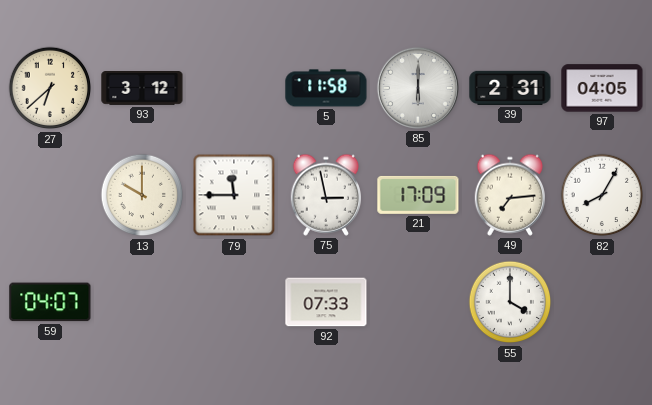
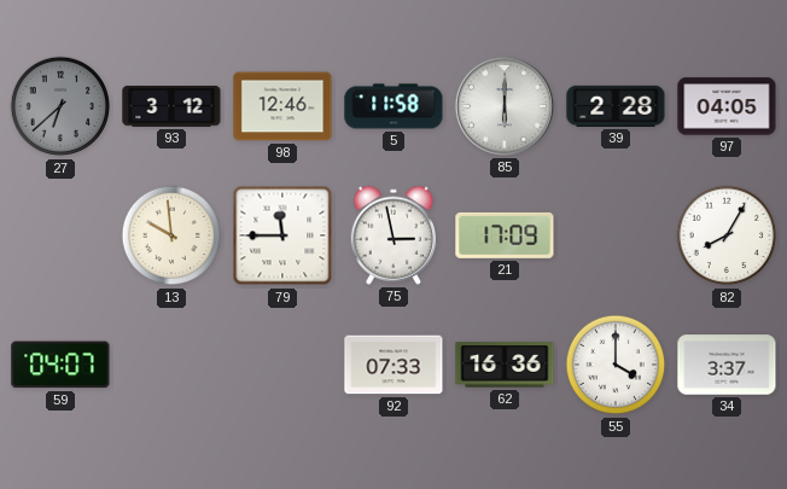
27 dial: cream -> grey
98: none -> 12:46
39: 2:31 -> 2:28
13: 10:00 -> 9:59
49: 7:14 -> none
62: none -> 16:36
34: none -> 3:37
